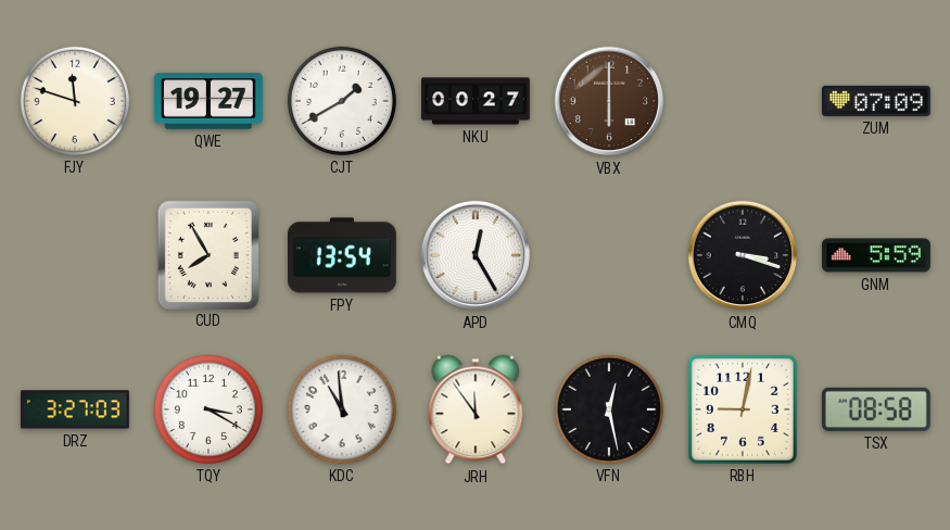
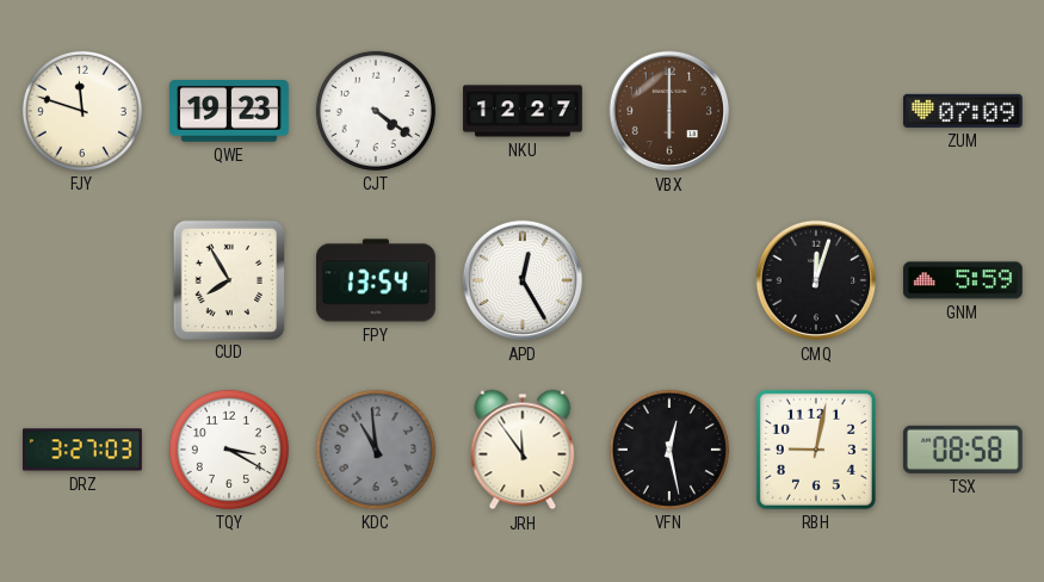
QWE: 19:27 -> 19:23
CJT: 1:40 -> 4:21
NKU: 00:27 -> 12:27
CMQ: 3:18 -> 12:03
KDC dial: white -> grey
